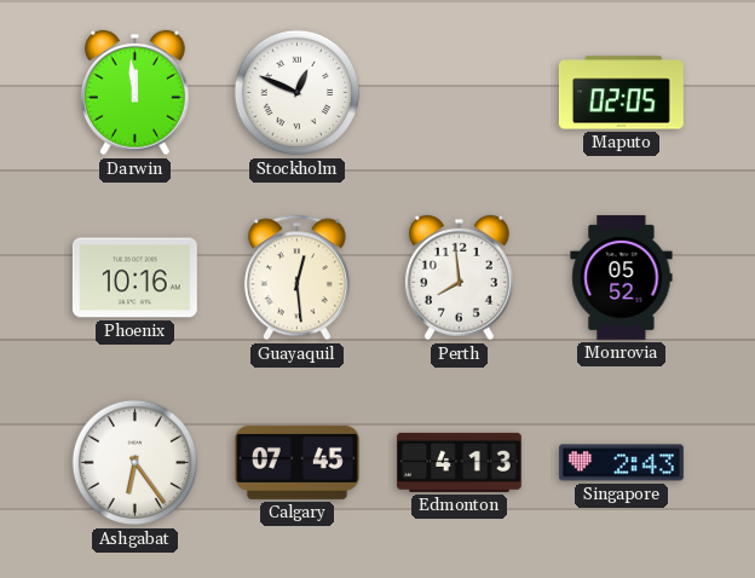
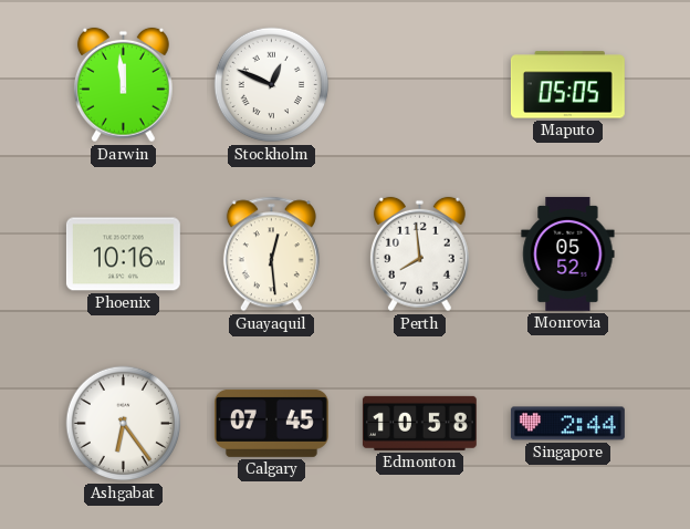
Maputo: 02:05 -> 05:05
Edmonton: 4:13 -> 10:58
Singapore: 2:43 -> 2:44
